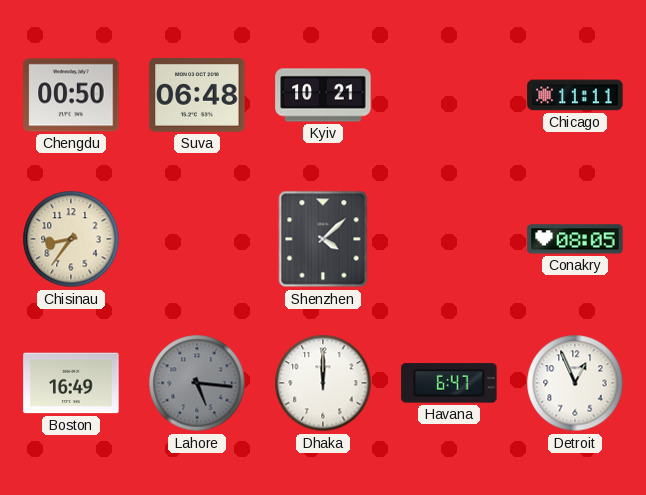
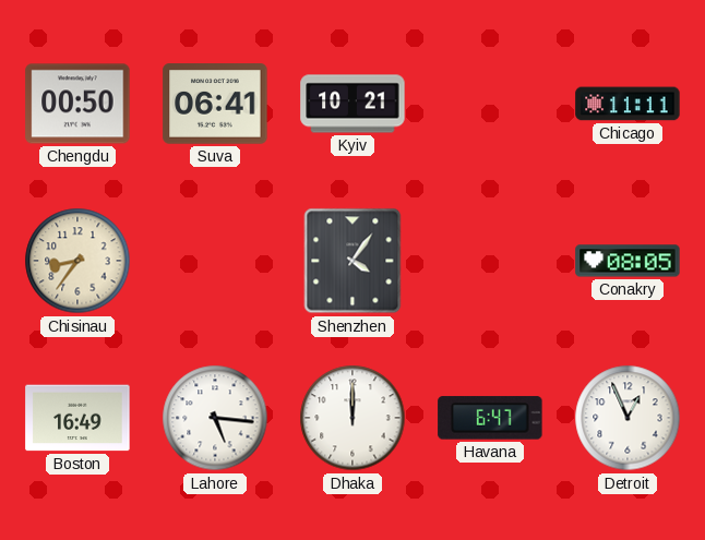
Suva: 06:48 -> 06:41
Shenzhen: 4:08 -> 4:06
Lahore dial: grey -> white
